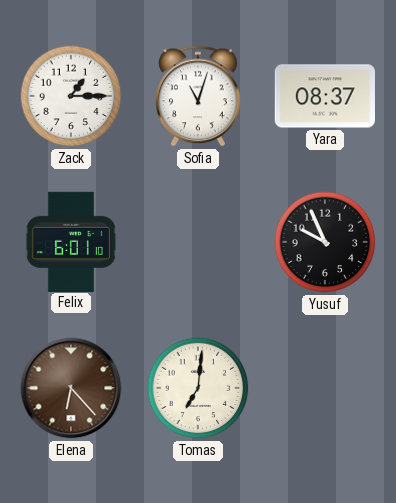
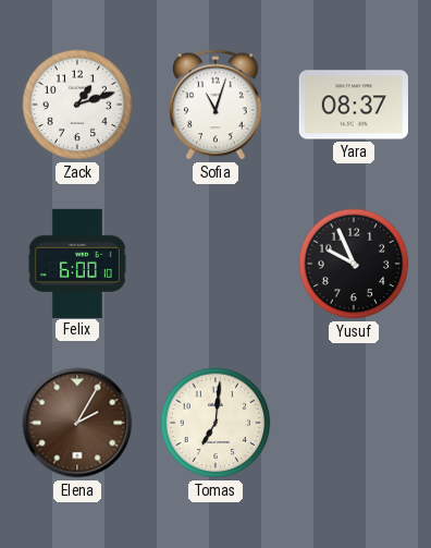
Zack: 1:15 -> 1:12
Felix: 6:01 -> 6:00
Elena: 6:23 -> 2:05
